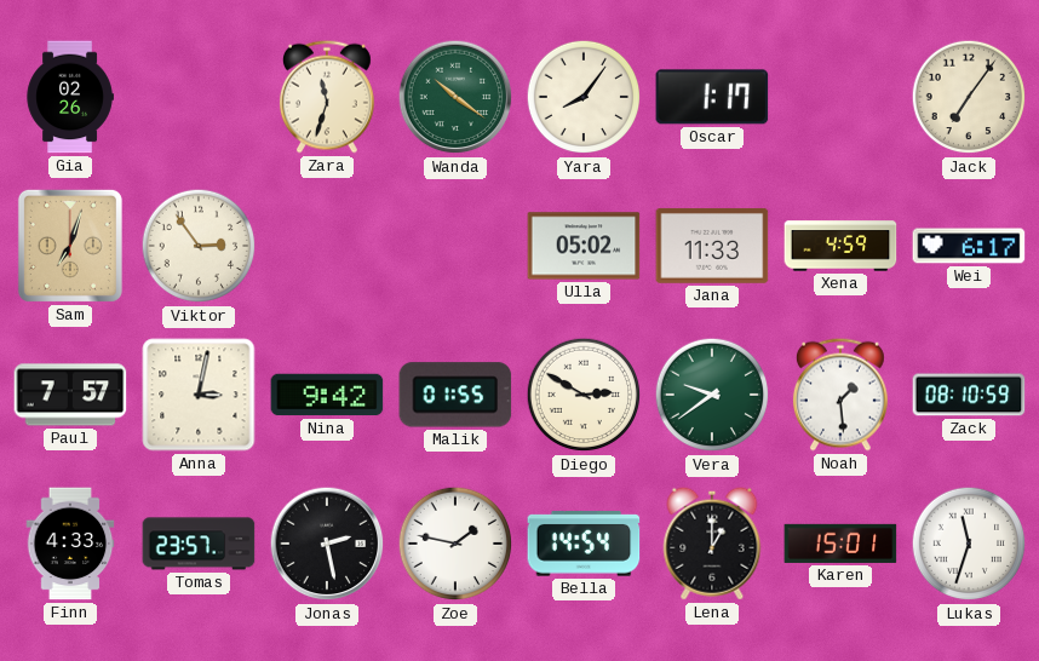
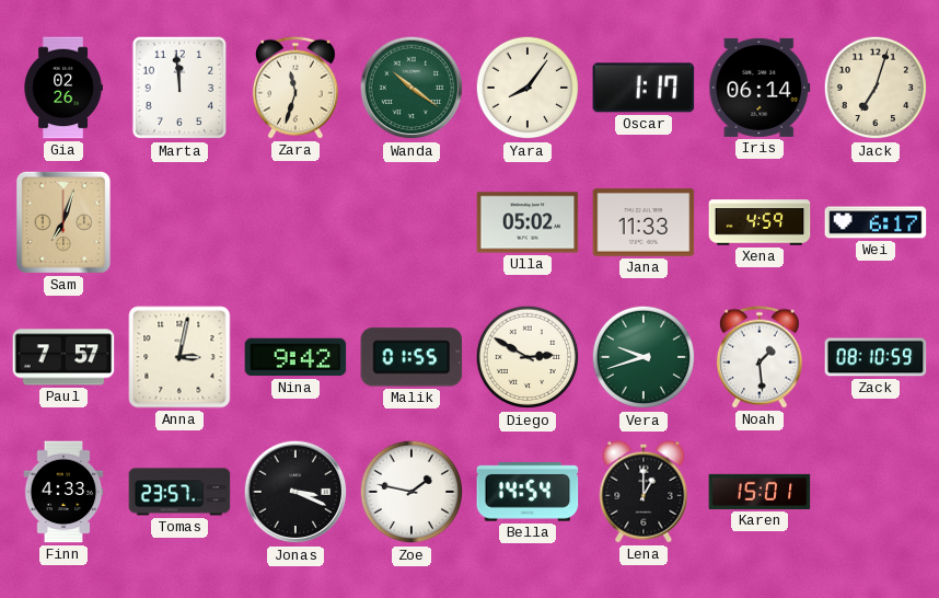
Marta: none -> 11:59
Iris: none -> 06:14
Jack: 7:06 -> 7:03
Viktor: 2:54 -> none
Vera: 9:39 -> 9:42
Jonas: 2:28 -> 3:19
Lukas: 11:33 -> none
